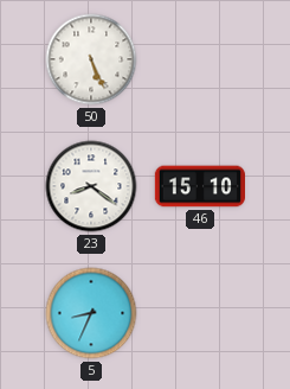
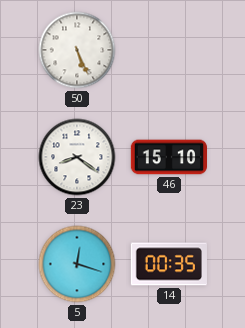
5: 8:34 -> 12:18
14: none -> 00:35
